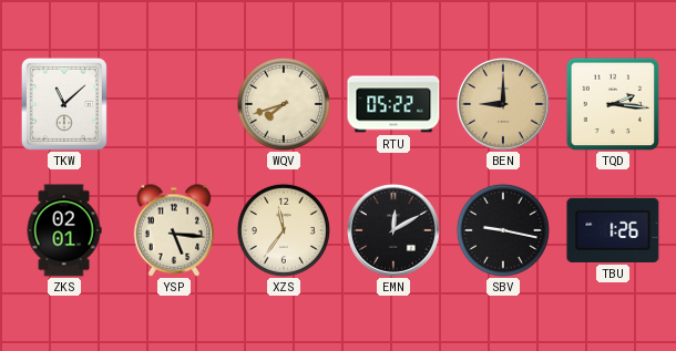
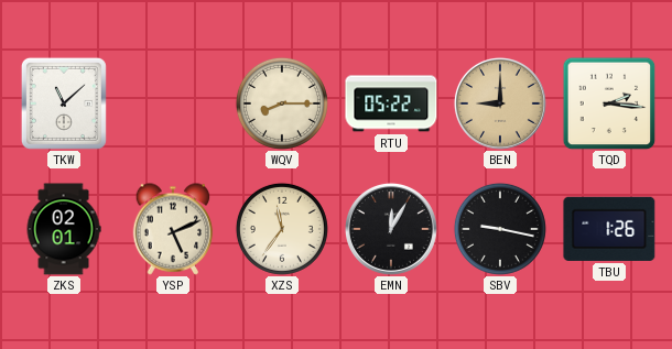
WQV: 7:42 -> 8:15
YSP: 5:16 -> 5:11
EMN: 12:10 -> 12:05
